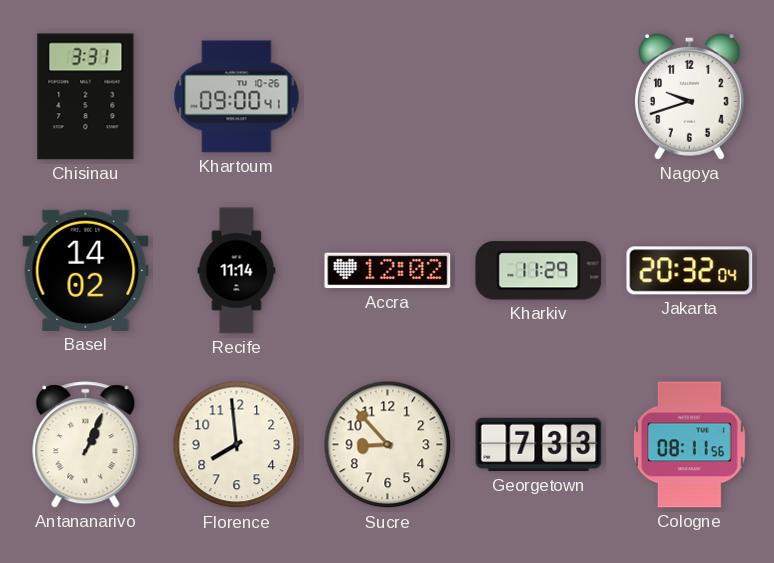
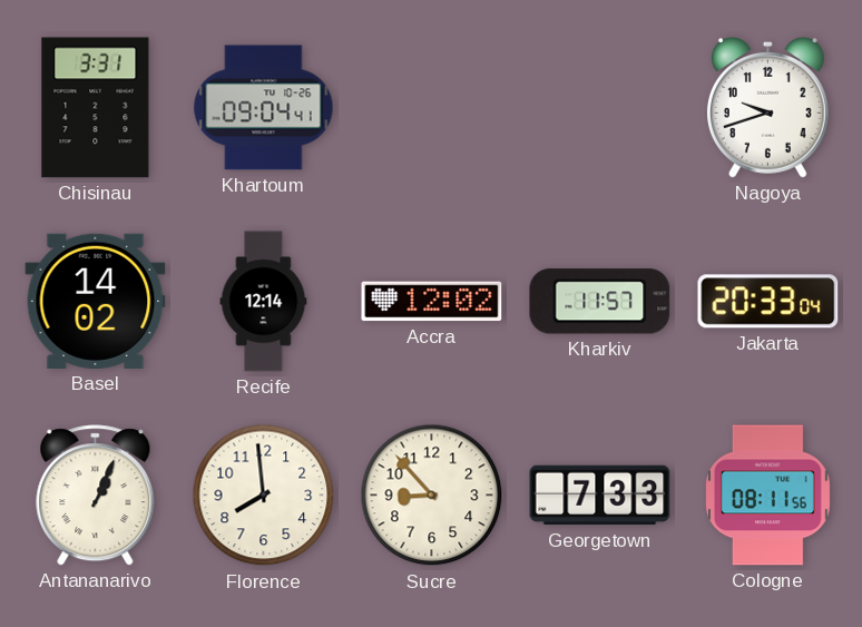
Khartoum: 09:00 -> 09:04
Recife: 11:14 -> 12:14
Kharkiv: 11:29 -> 11:57
Jakarta: 20:32 -> 20:33
